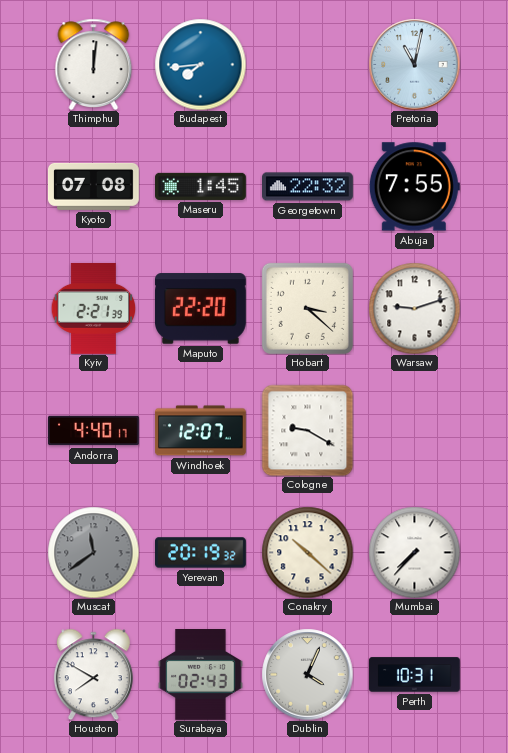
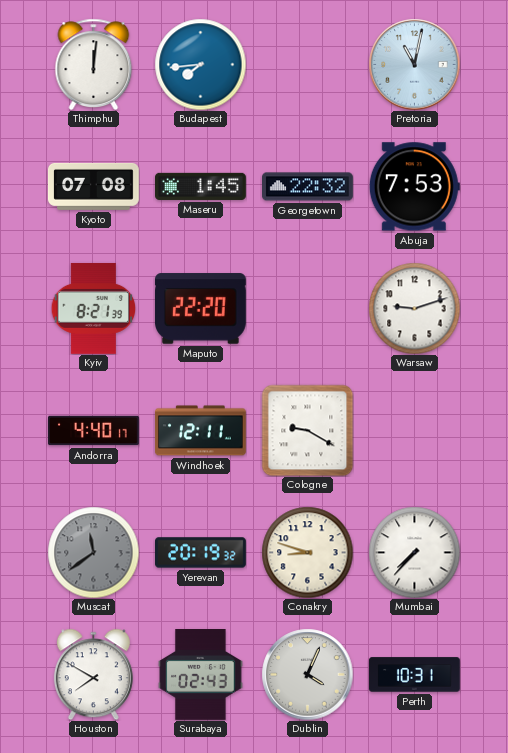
Abuja: 7:55 -> 7:53
Kyiv: 2:21 -> 8:21
Hobart: 3:22 -> none
Windhoek: 12:07 -> 12:11
Conakry: 10:22 -> 8:48
